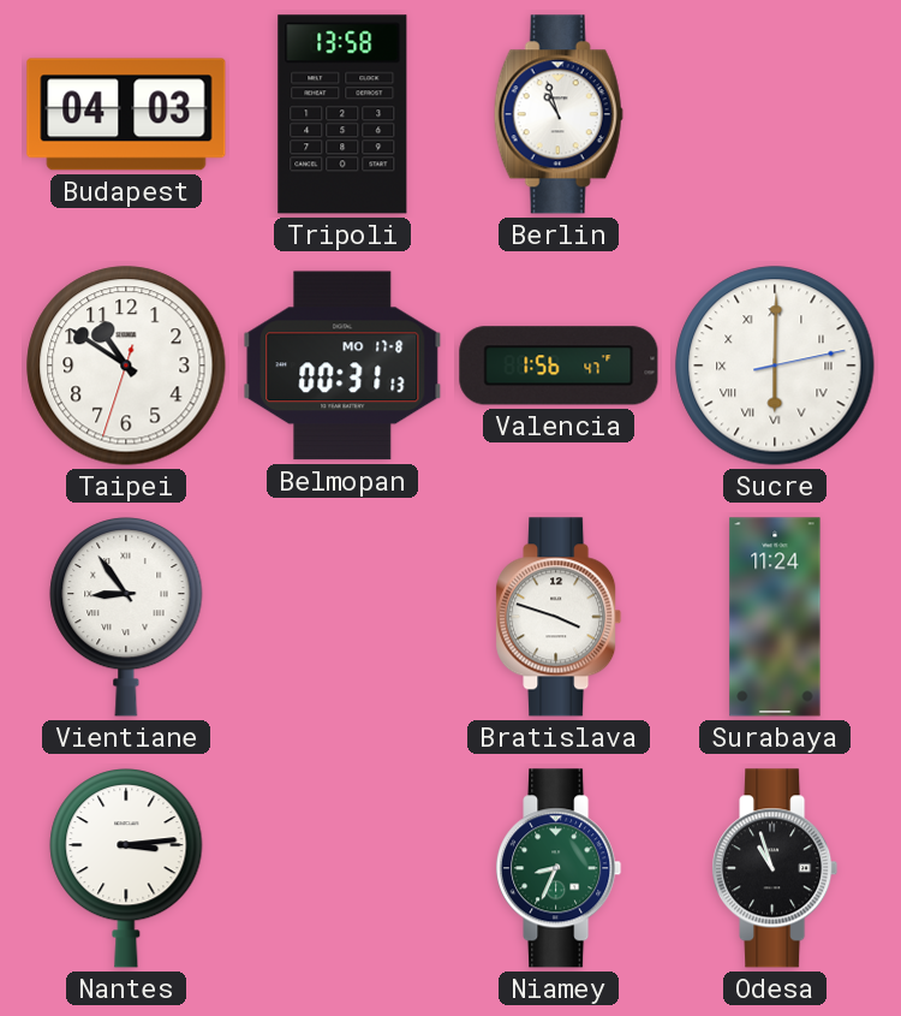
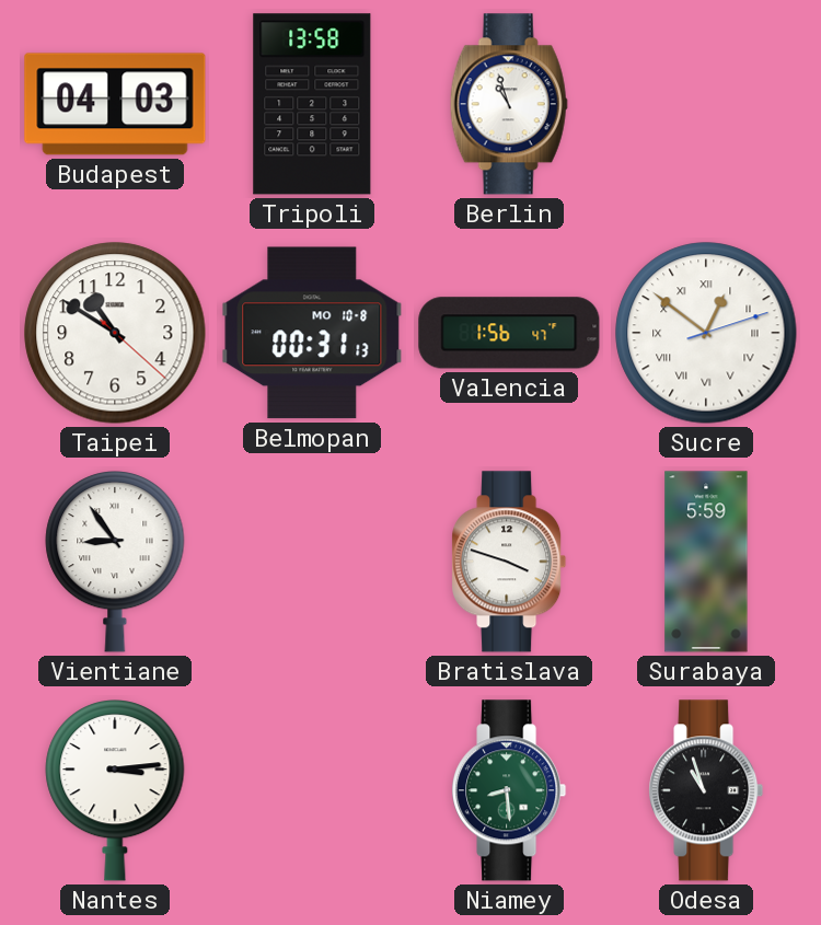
Taipei: 10:50:33 -> 10:50:22
Belmopan date: MO 17-8 -> MO 10-8
Sucre: 6:00 -> 12:51
Surabaya: 11:24 -> 5:59
Niamey: 8:34 -> 8:29
